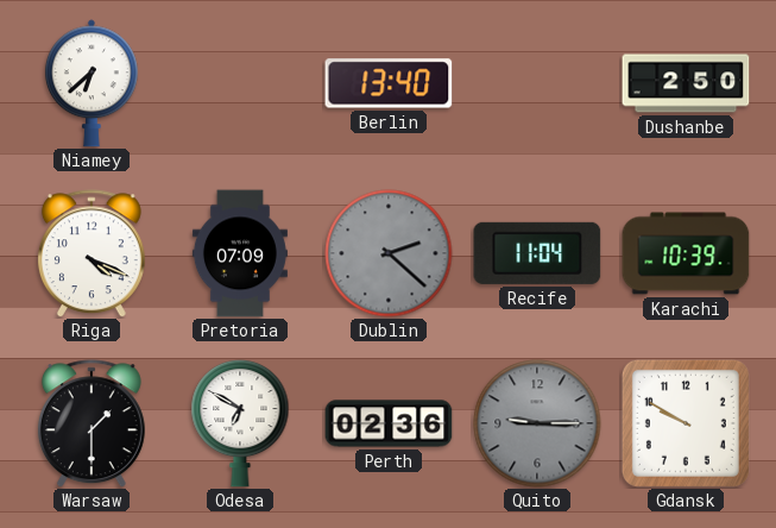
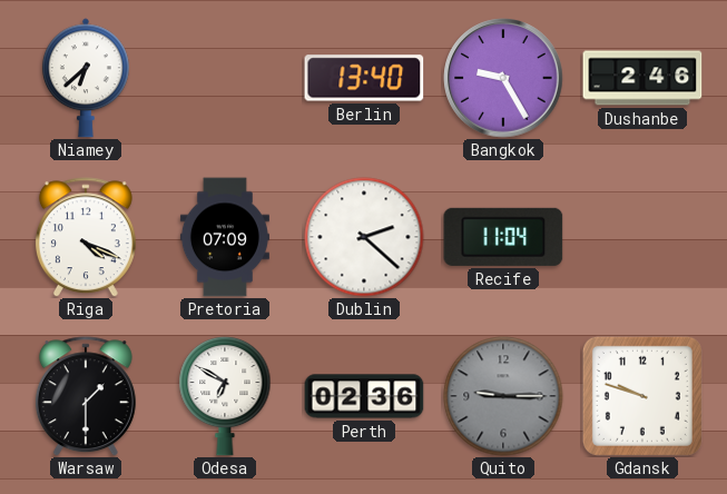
Bangkok: none -> 9:25
Dushanbe: 2:50 -> 2:46
Dublin dial: grey -> white
Karachi: 10:39 -> none
Gdansk: 9:50 -> 9:48
